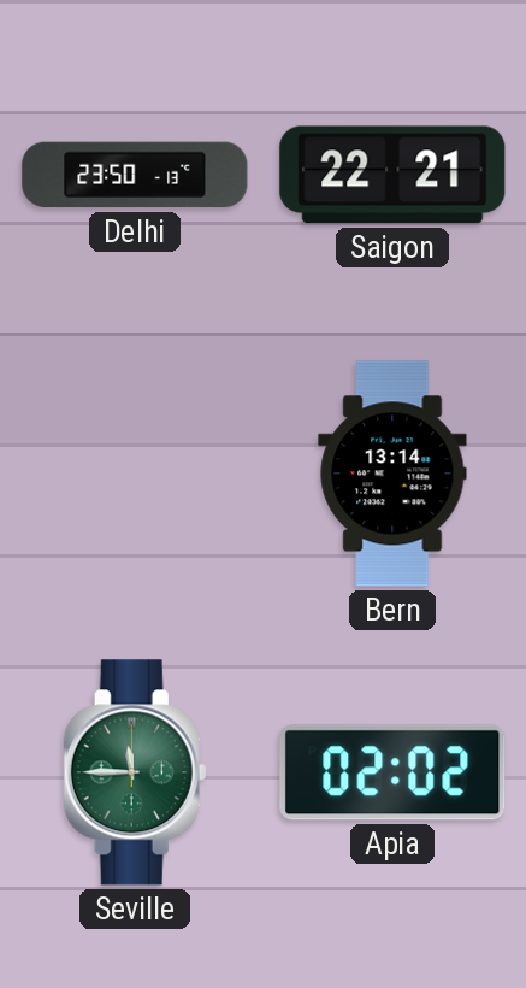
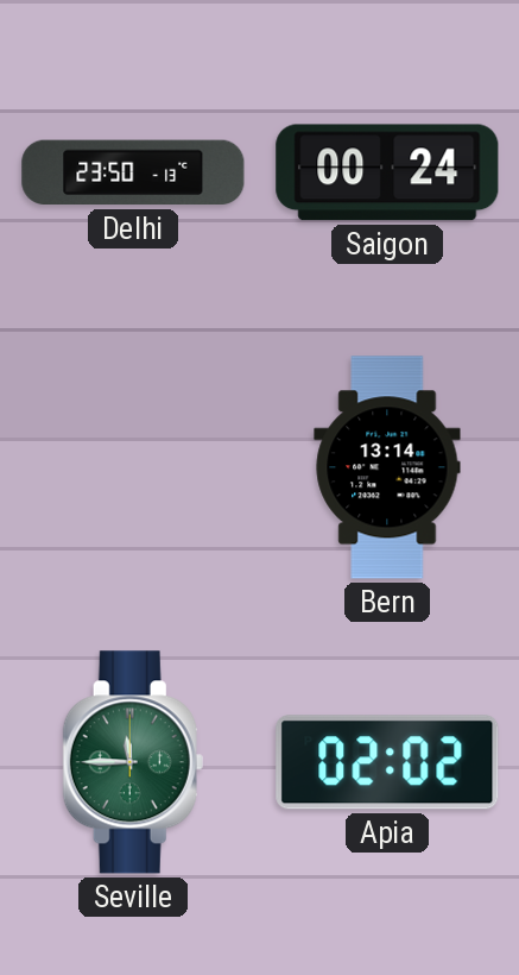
Saigon: 22:21 -> 00:24
